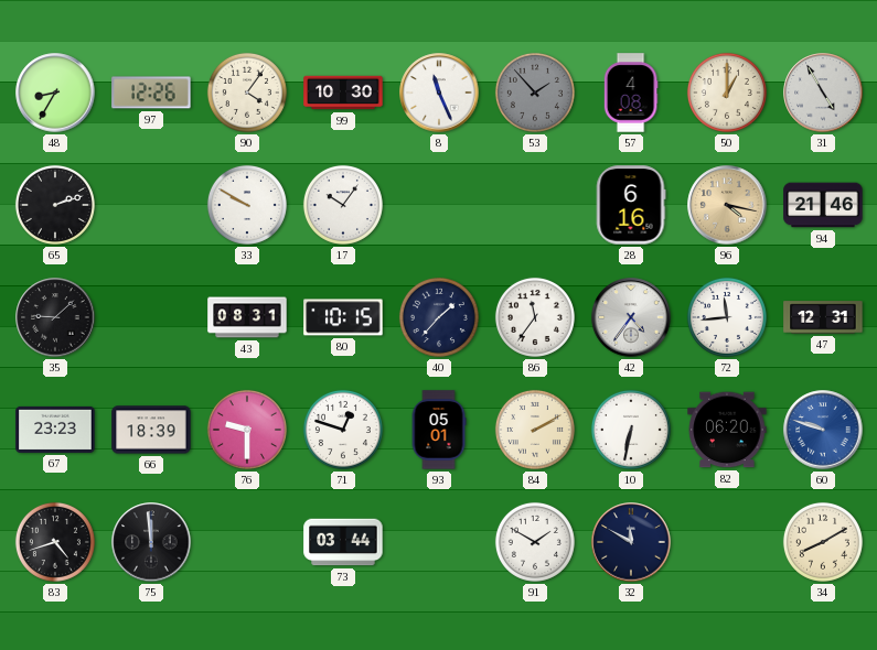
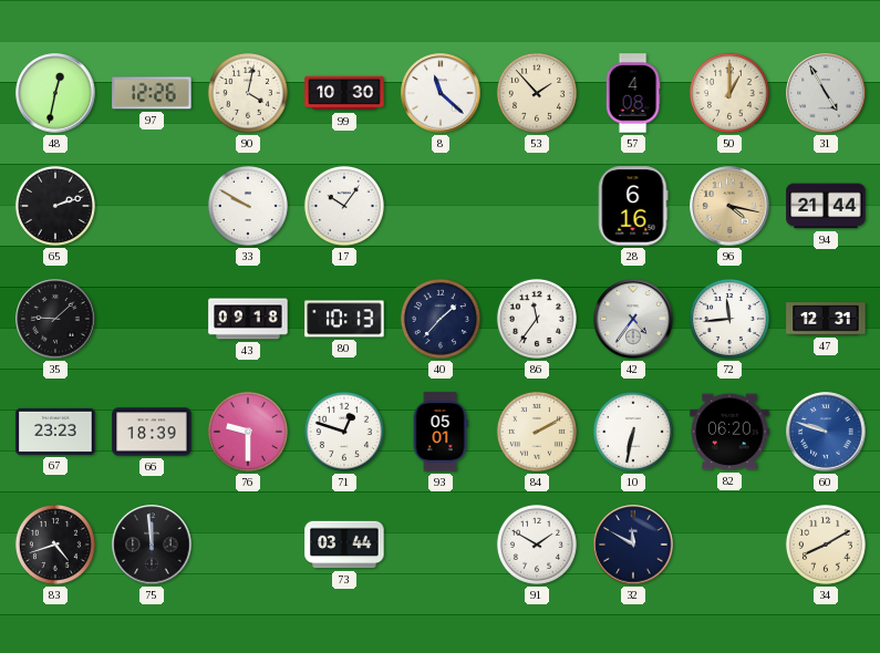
48: 8:35 -> 12:32
90: 4:06 -> 4:02
8: 11:26 -> 11:22
53 dial: grey -> cream
94: 21:46 -> 21:44
43: 08:31 -> 09:18
80: 10:15 -> 10:13
